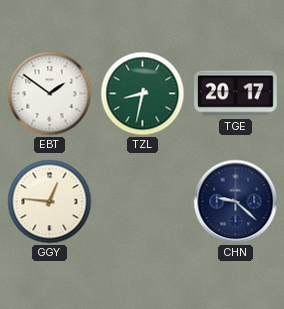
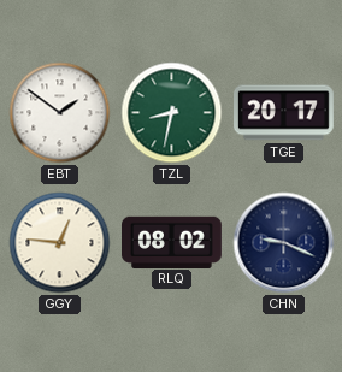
RLQ: none -> 08:02
CHN: 9:22 -> 9:19
